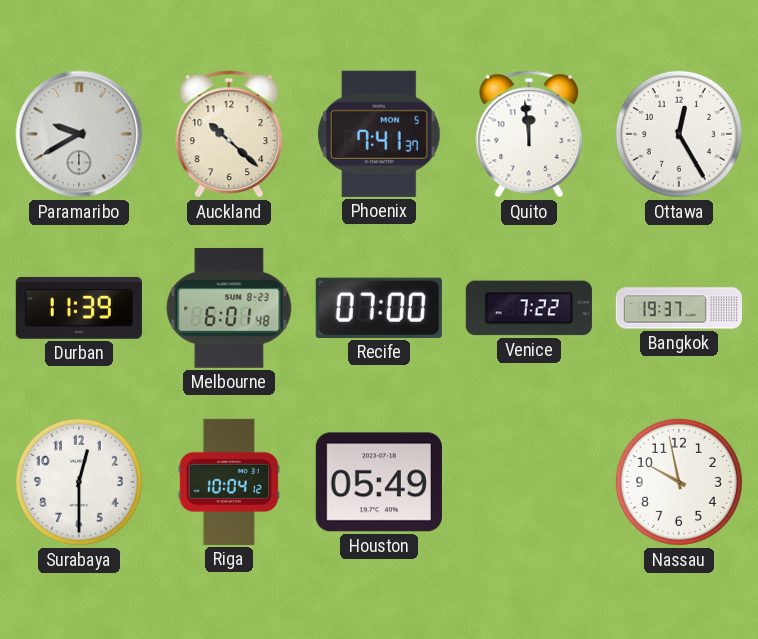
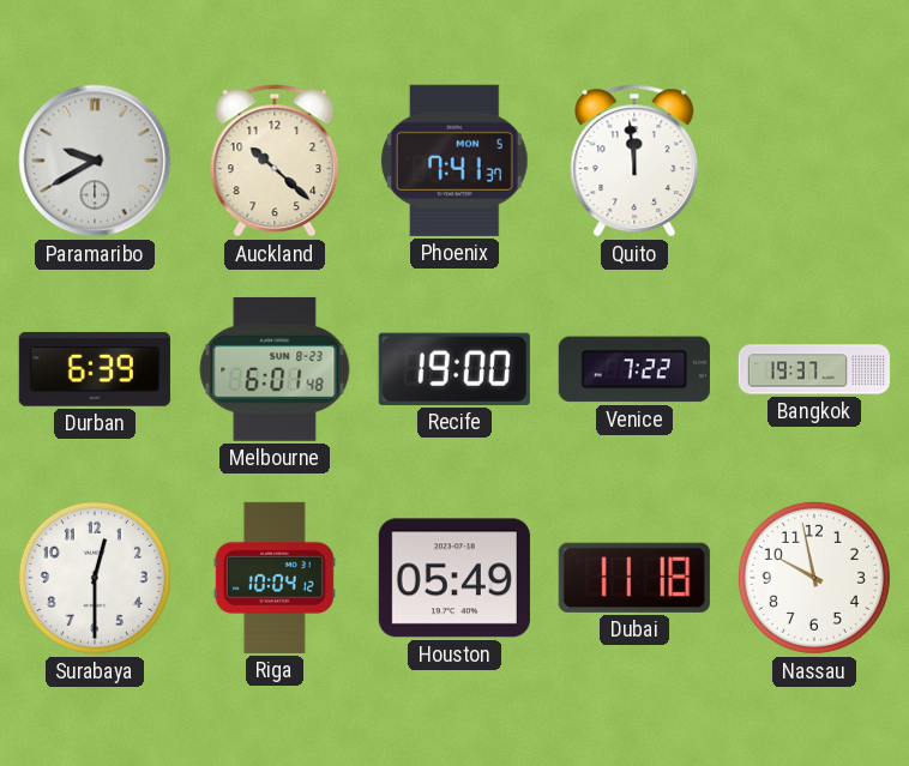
Ottawa: 12:25 -> none
Durban: 11:39 -> 6:39
Recife: 07:00 -> 19:00
Dubai: none -> 11:18
